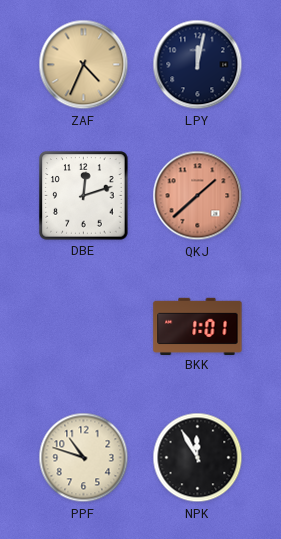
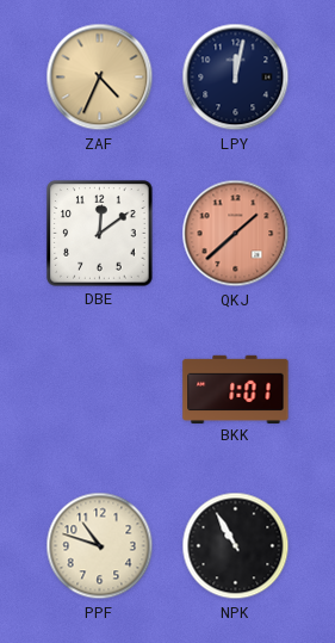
DBE: 12:12 -> 12:09
NPK: 11:55 -> 10:55
